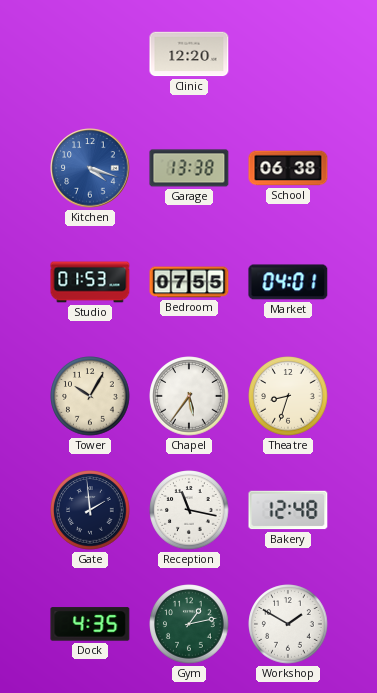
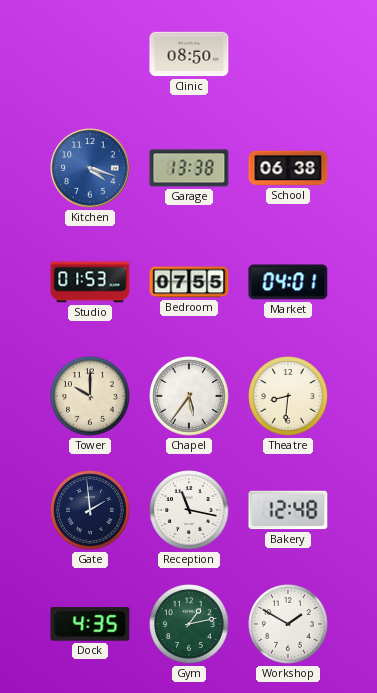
Clinic: 12:20 -> 08:50
Tower: 10:05 -> 10:00
Theatre: 8:33 -> 8:31
